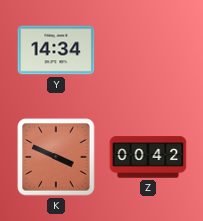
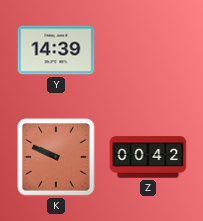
Y: 14:34 -> 14:39
K: 3:49 -> 9:49
